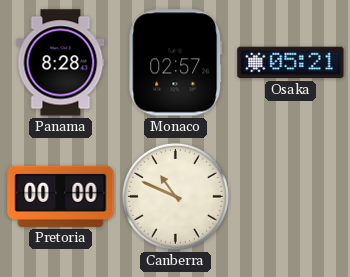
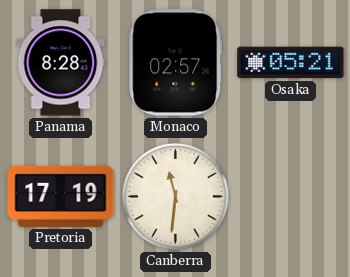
Pretoria: 00:00 -> 17:19
Canberra: 10:49 -> 11:31
